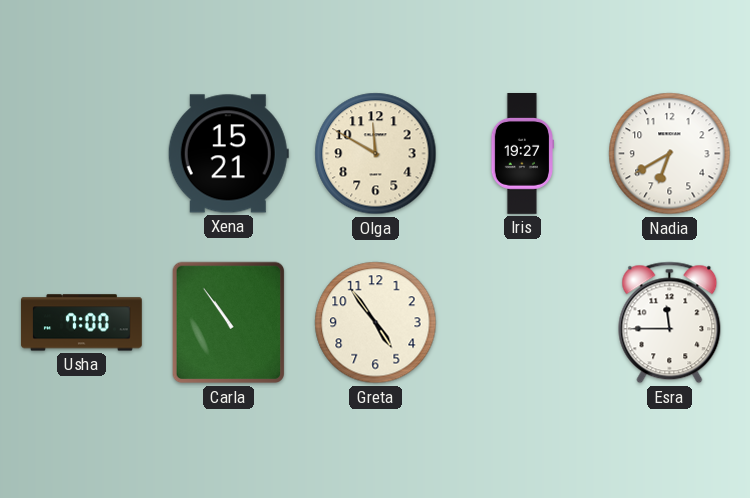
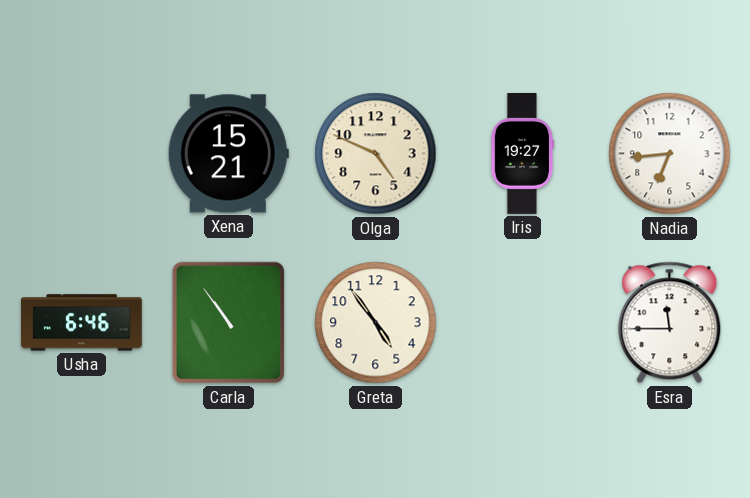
Olga: 11:50 -> 4:49
Nadia: 6:40 -> 6:44
Usha: 7:00 -> 6:46
